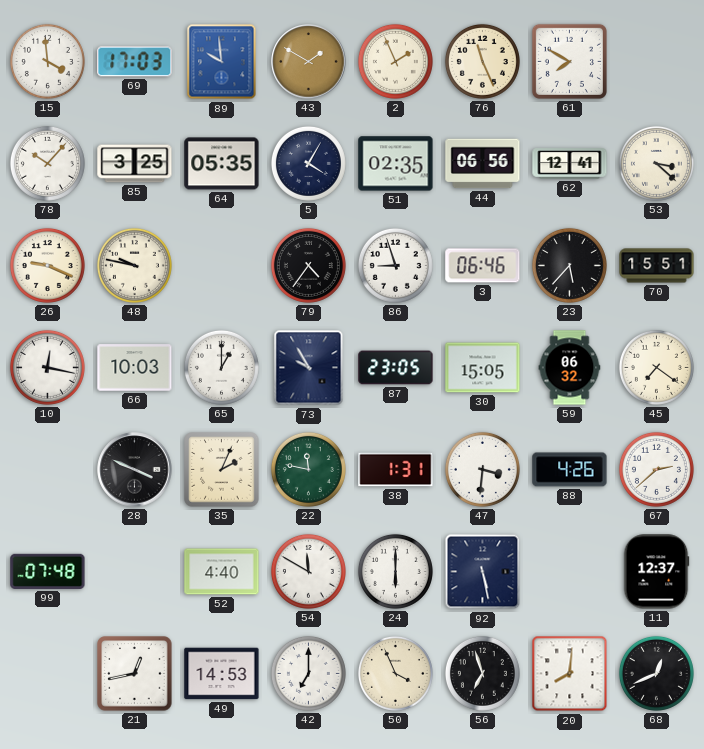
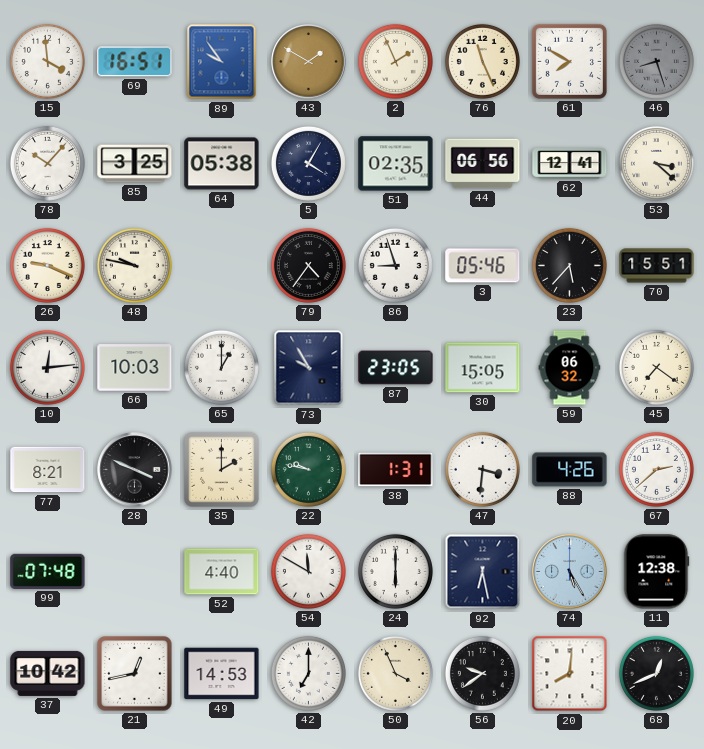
69: 17:03 -> 16:51
89: 9:59 -> 9:54
46: none -> 8:27
64: 05:35 -> 05:38
3: 06:46 -> 05:46
10: 12:17 -> 12:14
77: none -> 8:21
35: 2:04 -> 2:00
22: 11:47 -> 9:47
92: 5:28 -> 6:28
74: none -> 5:25
11: 12:37 -> 12:38
37: none -> 10:42
56: 6:57 -> 9:39
